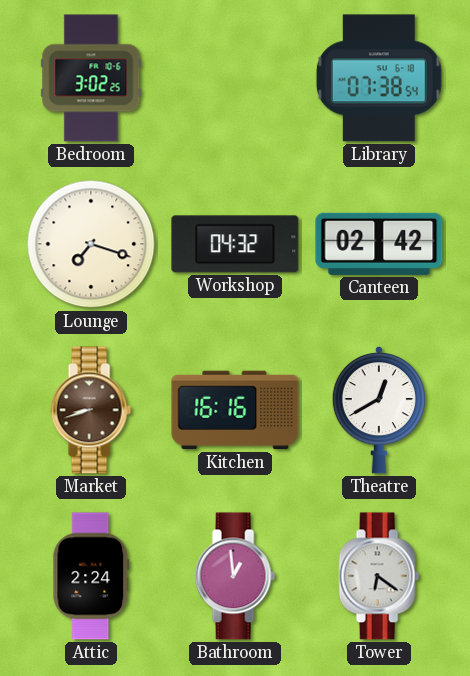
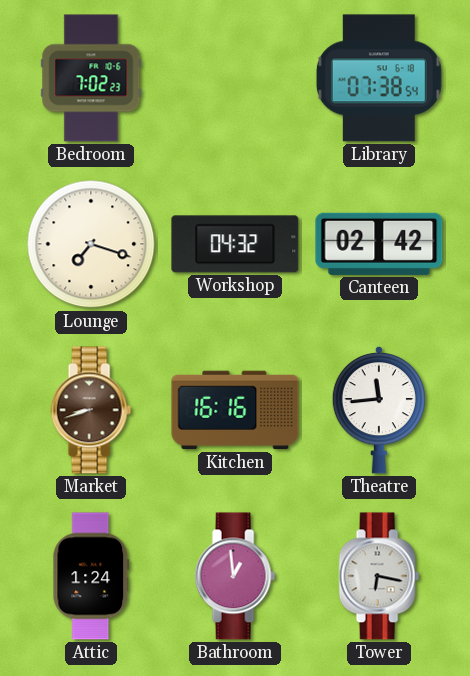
Bedroom: 3:02 -> 7:02
Theatre: 12:40 -> 11:44
Attic: 2:24 -> 1:24
Tower: 6:21 -> 6:17
